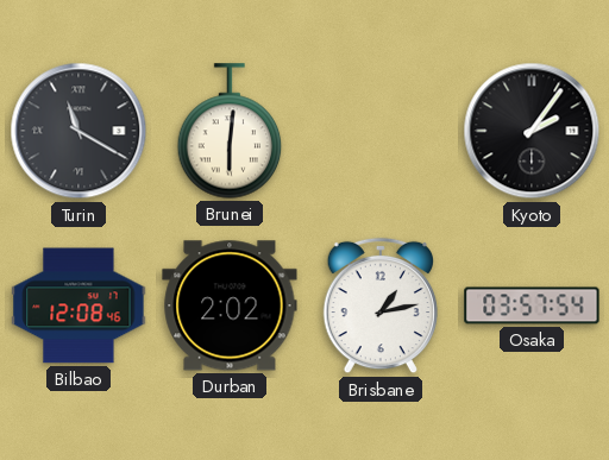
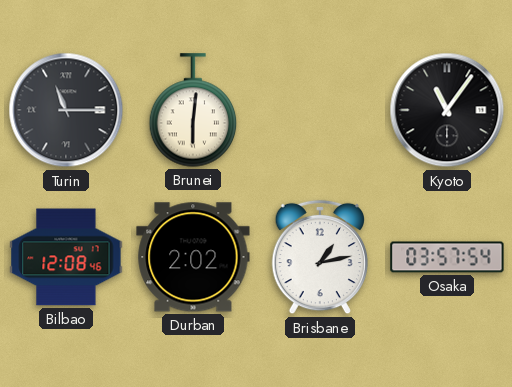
Turin: 11:20 -> 11:15
Kyoto: 2:06 -> 11:06
